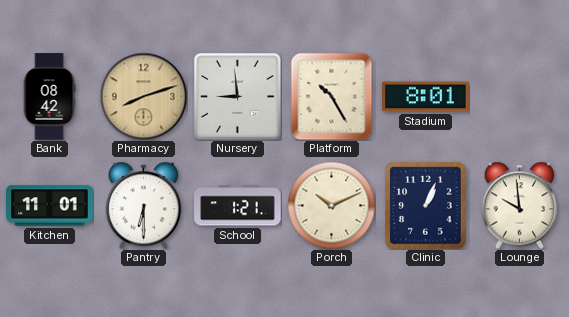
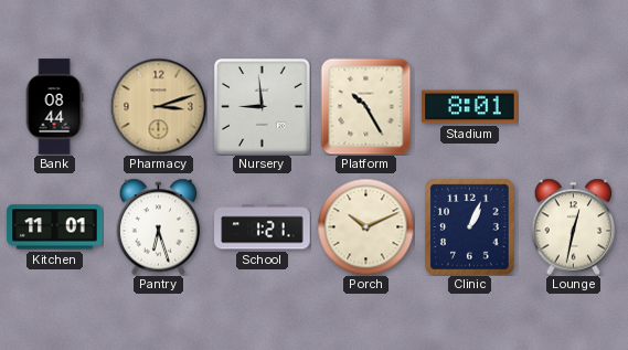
Bank: 08:42 -> 08:44
Pharmacy: 8:12 -> 3:12
Pantry: 6:30 -> 6:27
Lounge: 9:59 -> 12:32
